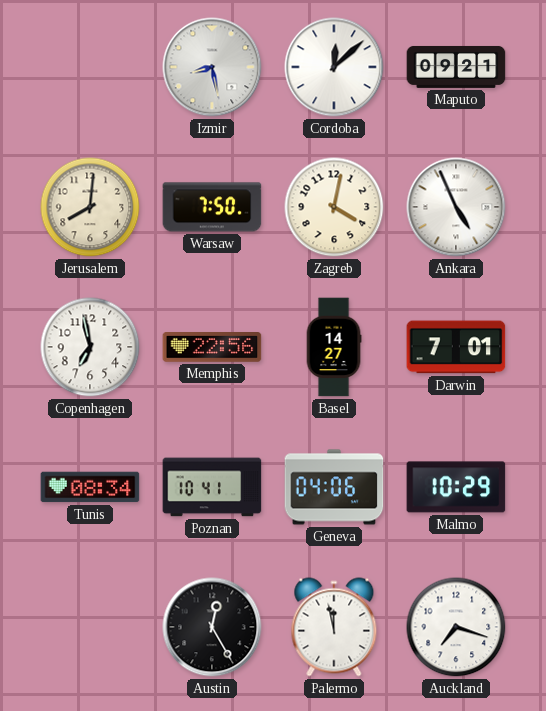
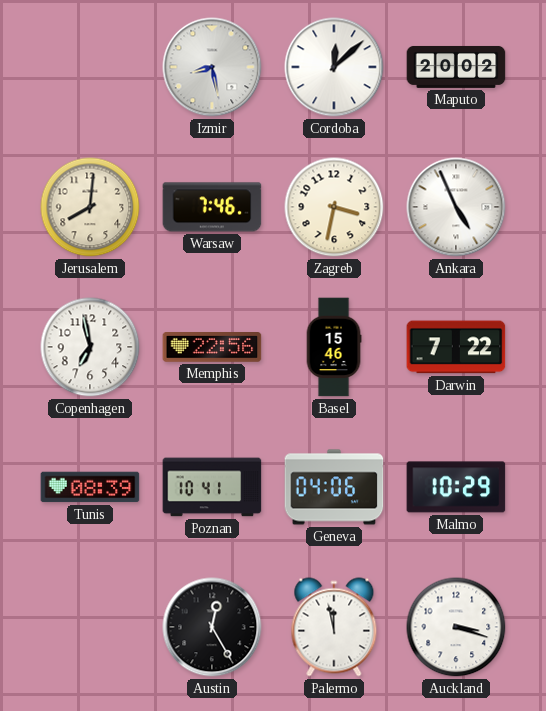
Maputo: 09:21 -> 20:02
Warsaw: 7:50 -> 7:46
Zagreb: 4:02 -> 3:32
Basel: 14:27 -> 15:46
Darwin: 7:01 -> 7:22
Tunis: 08:34 -> 08:39
Auckland: 7:18 -> 3:18
